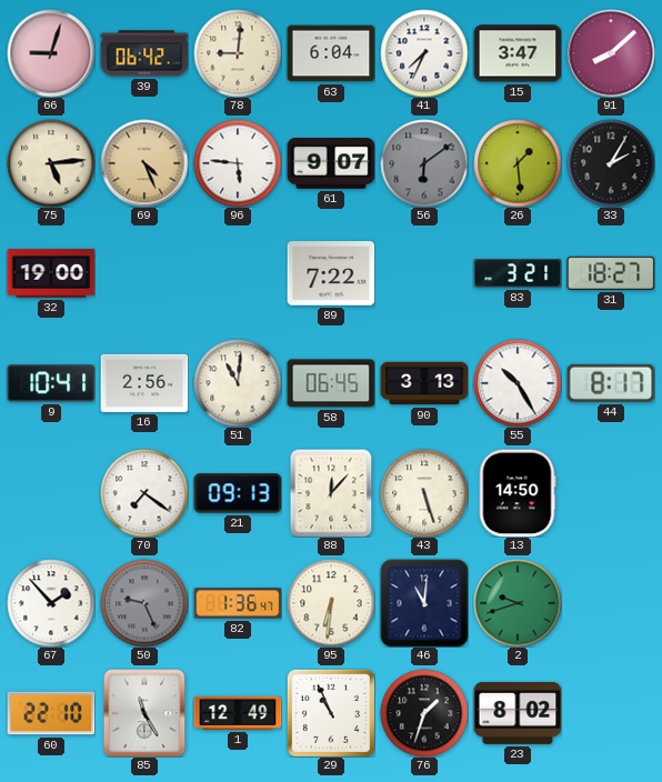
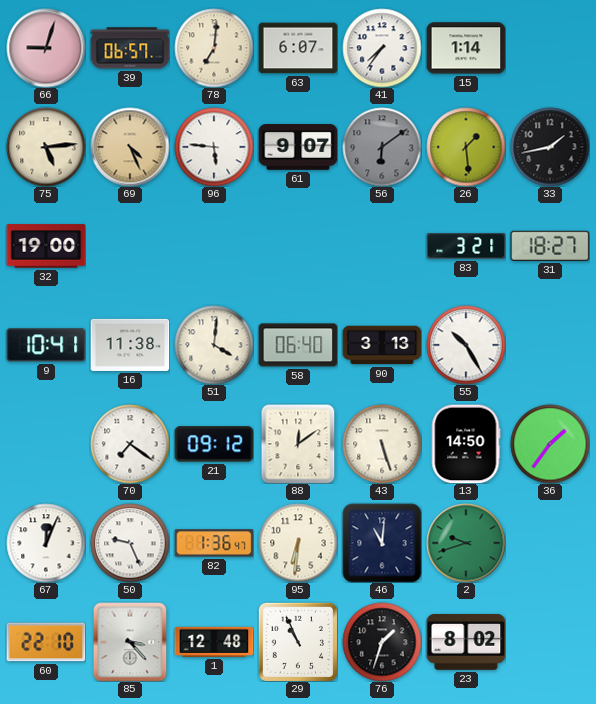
39: 06:42 -> 06:57
78: 9:01 -> 7:01
63: 6:04 -> 6:07
41: 7:34 -> 7:36
15: 3:47 -> 1:14
91: 8:08 -> none
33: 2:05 -> 1:43
89: 7:22 -> none
16: 2:56 -> 11:38
51: 11:01 -> 4:01
58: 06:45 -> 06:40
44: 8:17 -> none
21: 09:13 -> 09:12
88: 12:07 -> 12:09
36: none -> 1:36
67: 1:53 -> 12:04
50 dial: grey -> white
85: 11:25 -> 3:23
1: 12:49 -> 12:48
